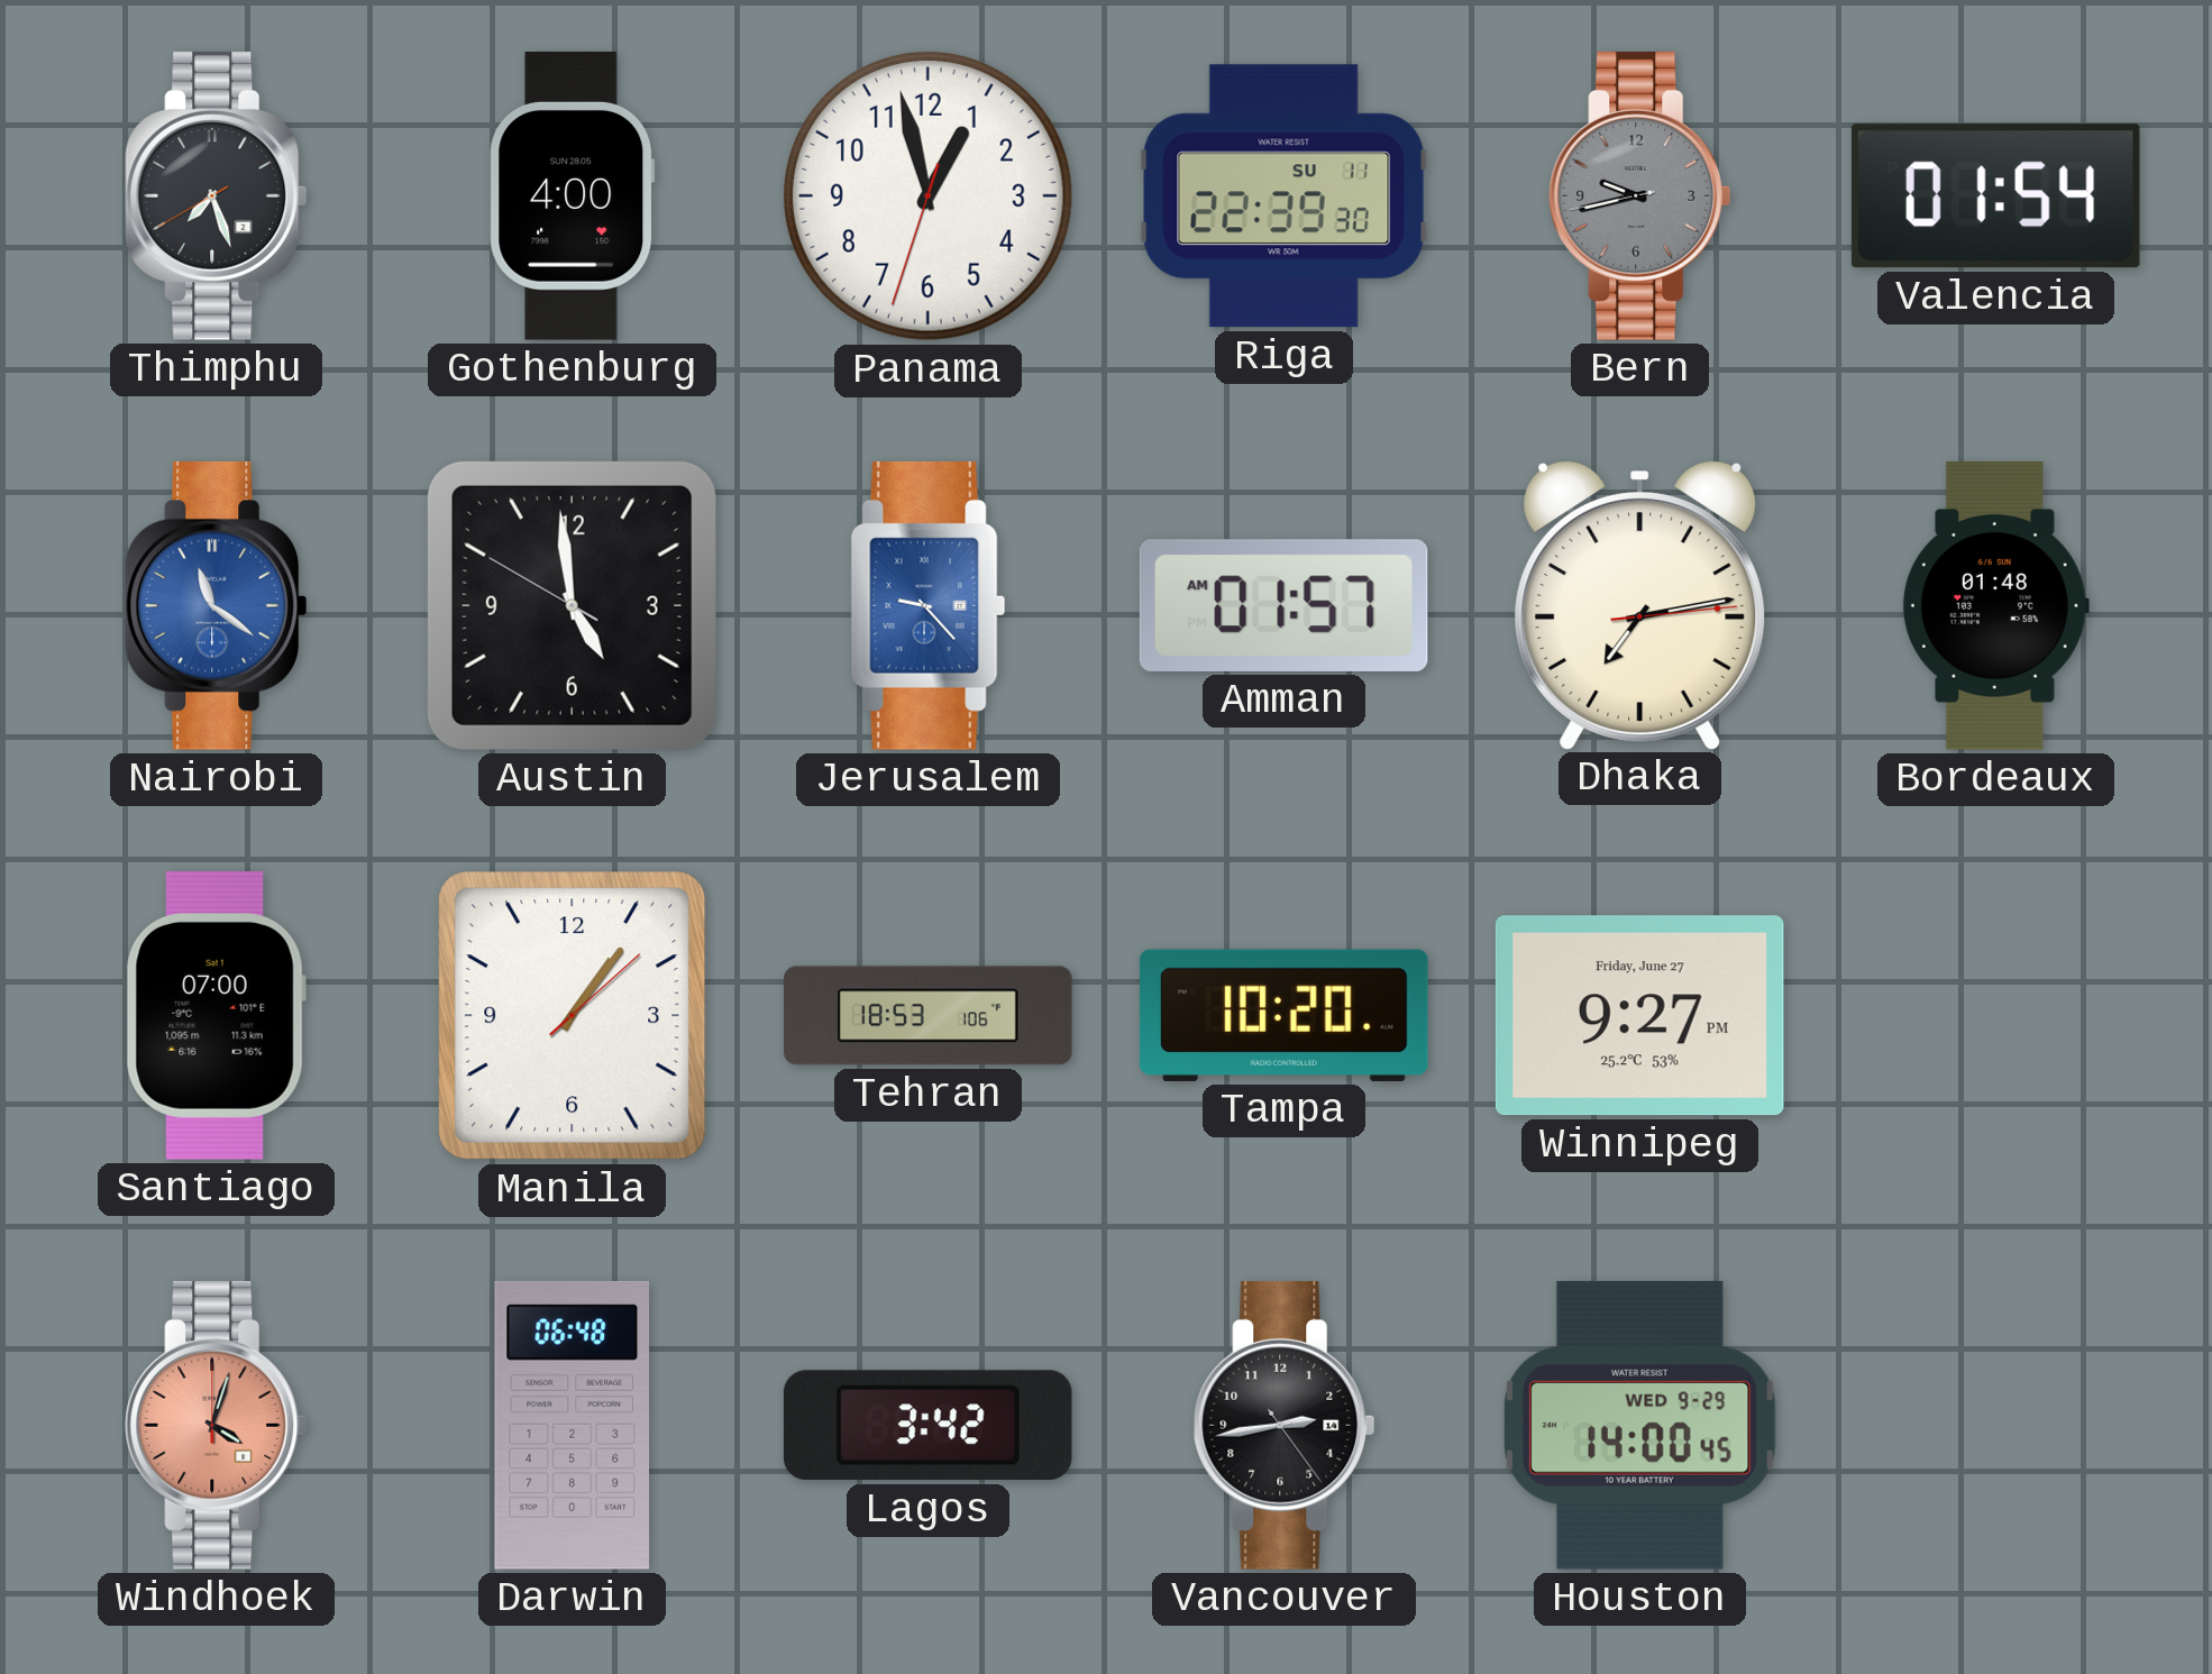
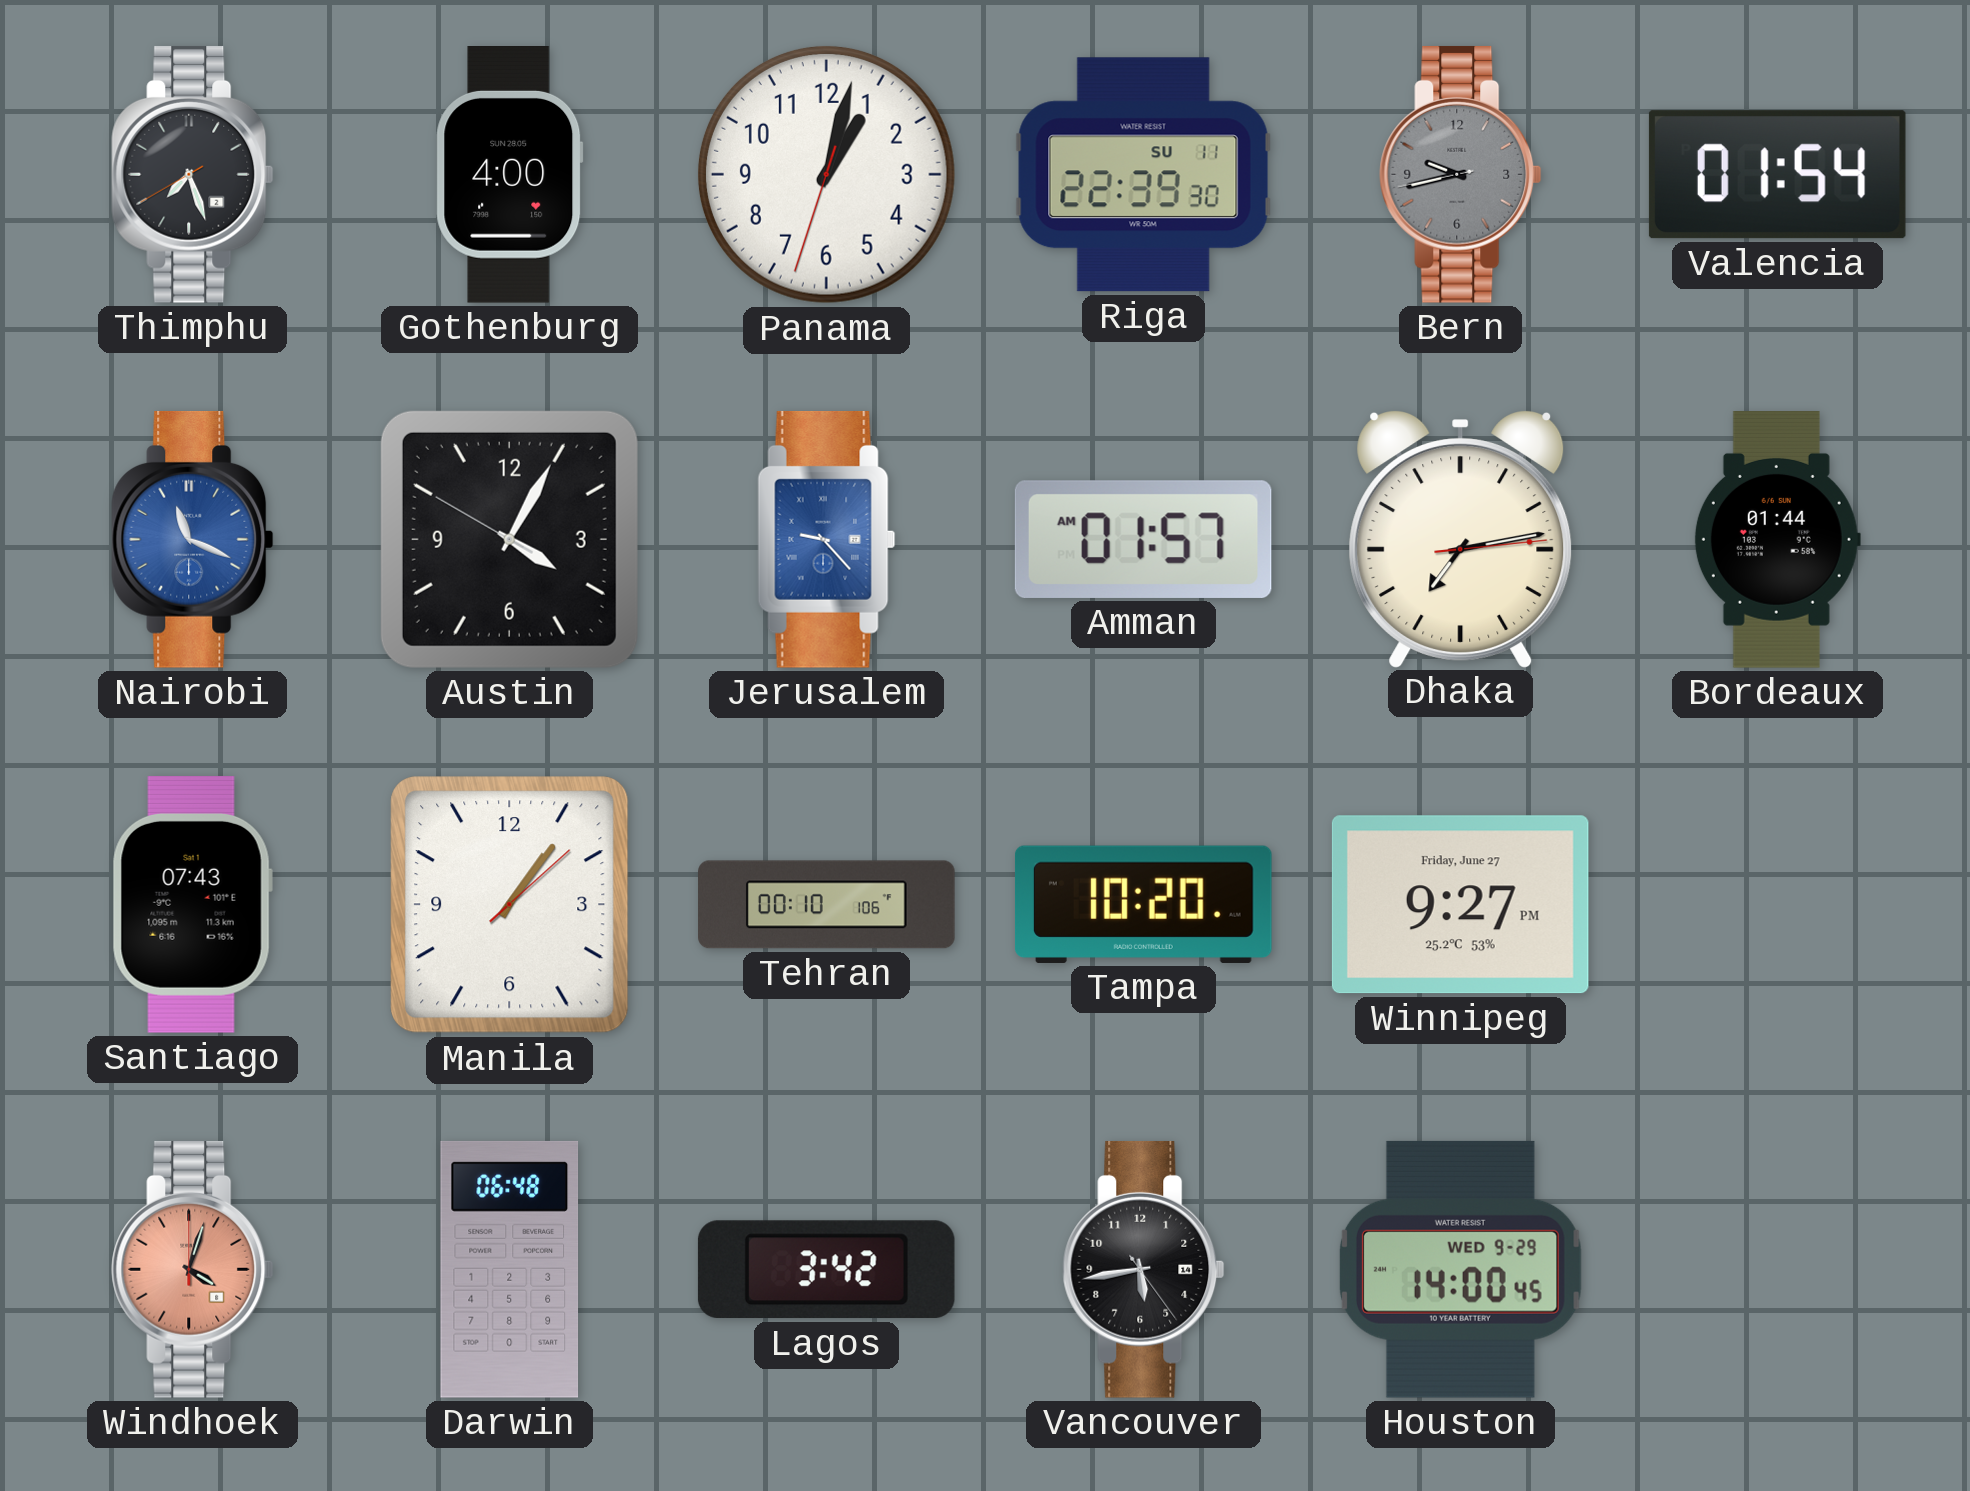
Panama: 12:57 -> 1:02
Nairobi: 11:21 -> 11:19
Austin: 4:58 -> 4:04
Bordeaux: 01:48 -> 01:44
Santiago: 07:00 -> 07:43
Tehran: 18:53 -> 00:10
Vancouver: 2:43 -> 5:43
